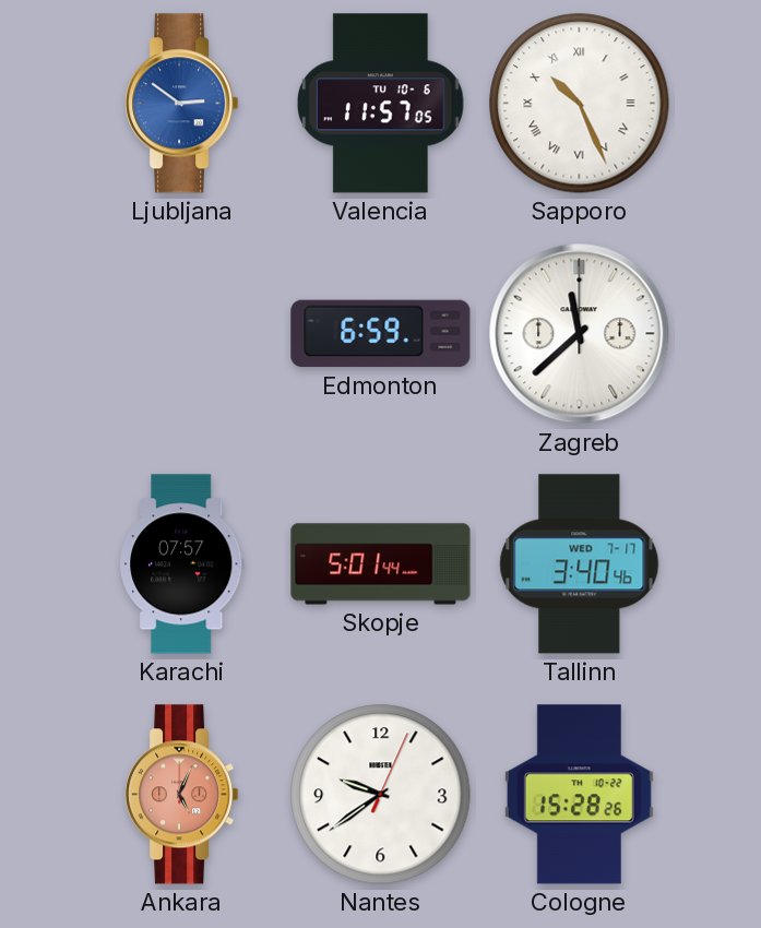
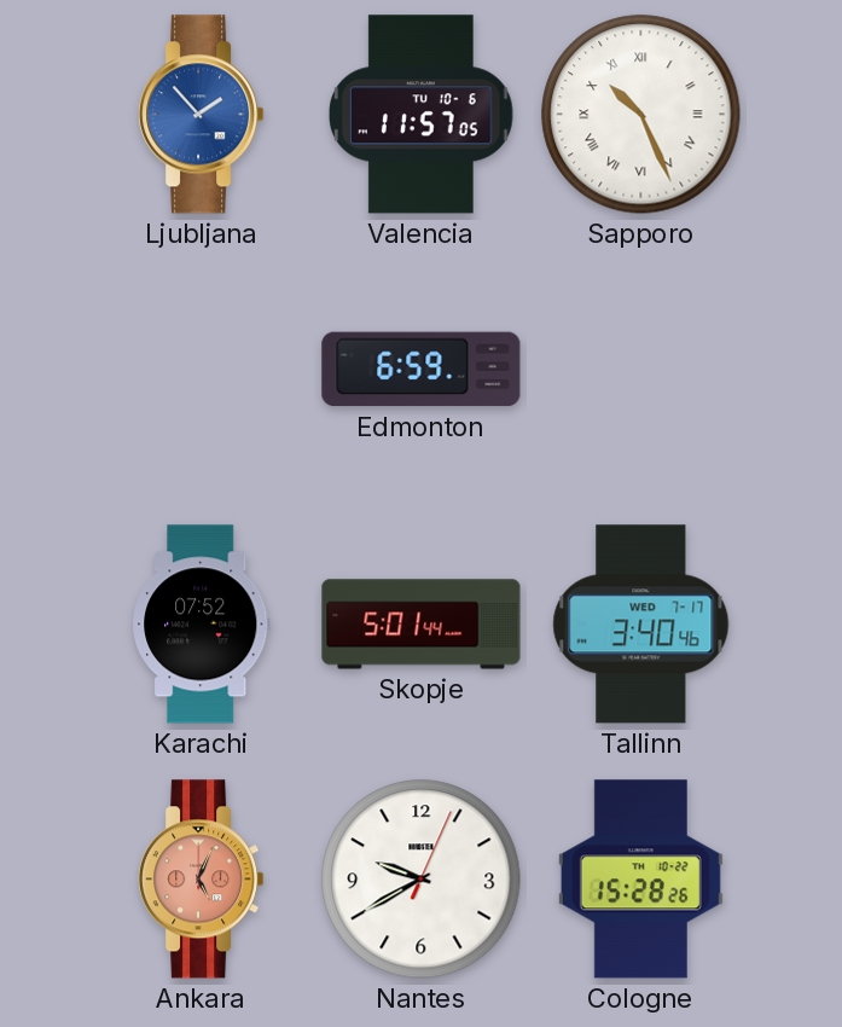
Ljubljana: 2:51 -> 1:53
Zagreb: 11:38 -> none
Karachi: 07:57 -> 07:52
Nantes: 9:39 -> 9:40
